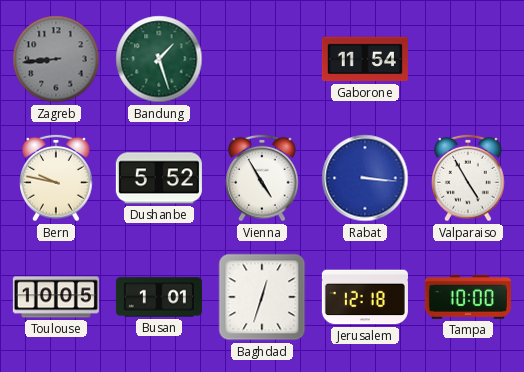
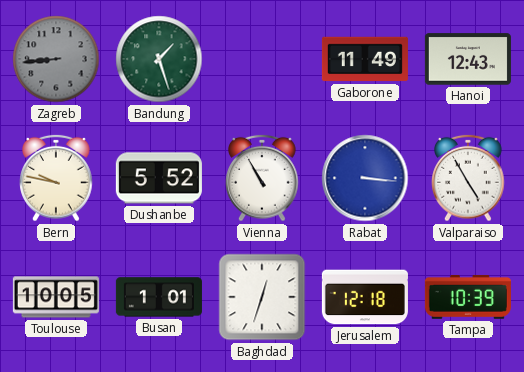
Gaborone: 11:54 -> 11:49
Hanoi: none -> 12:43
Vienna: 4:55 -> 10:55
Tampa: 10:00 -> 10:39
